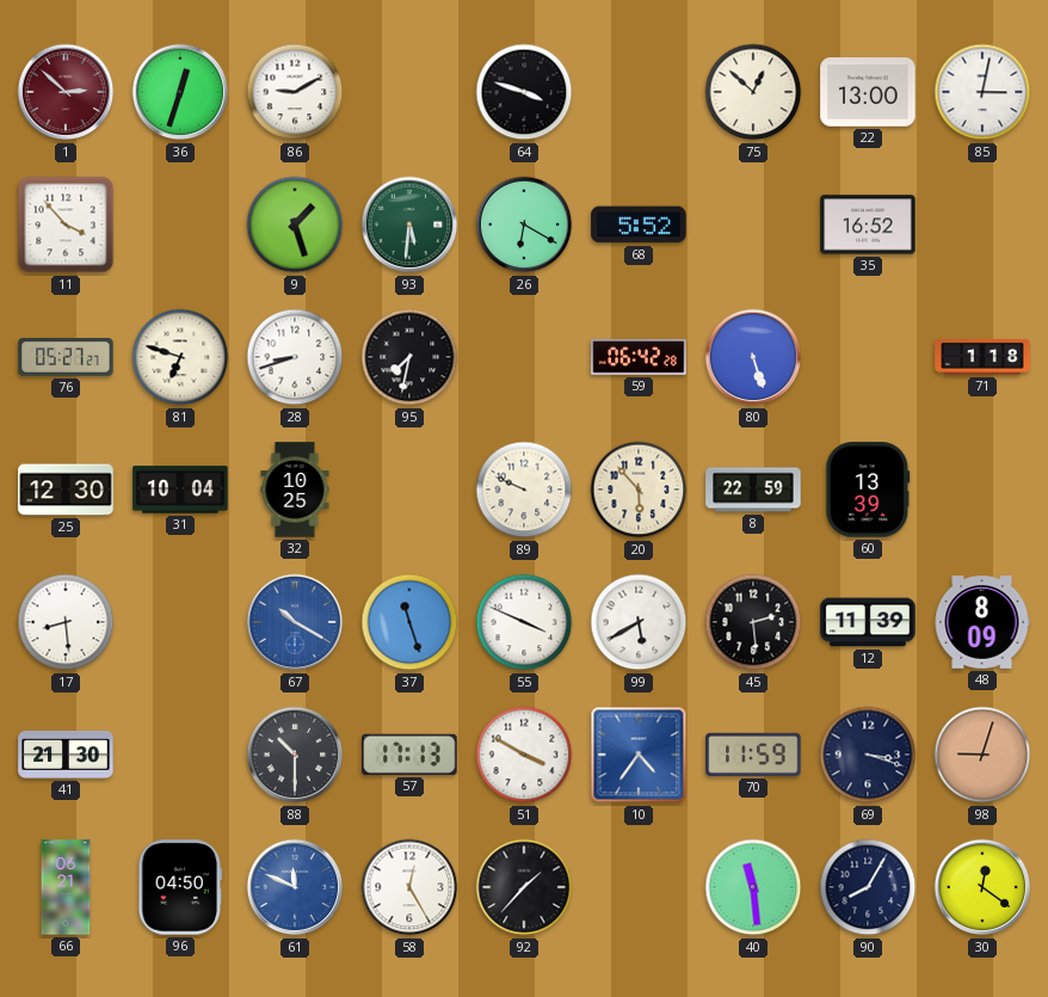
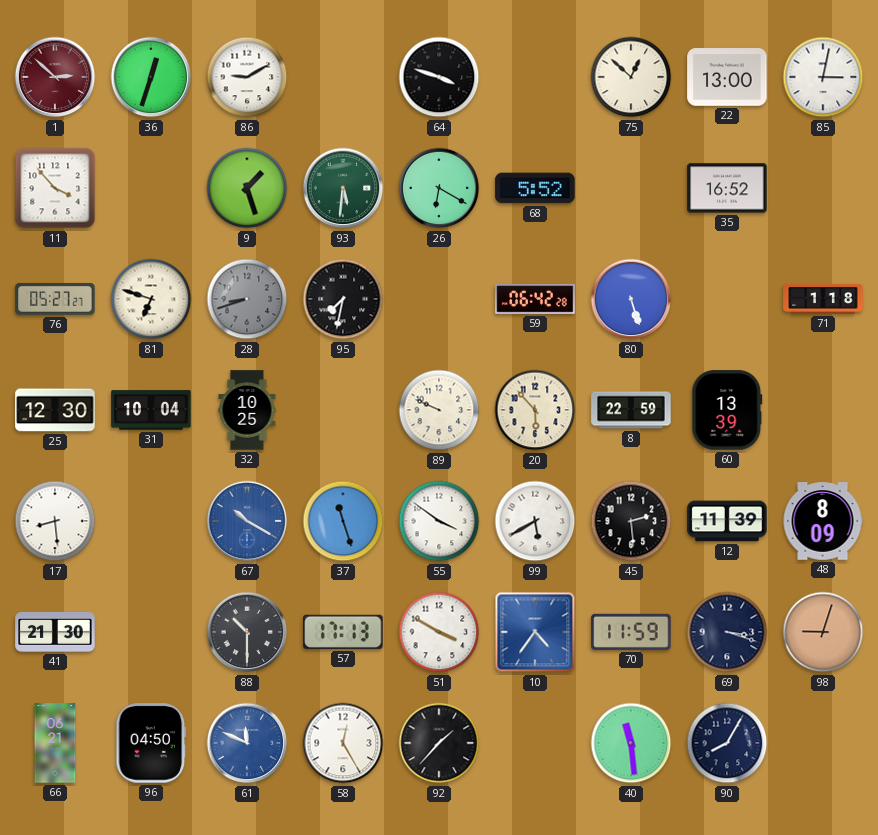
28 dial: white -> grey
55: 3:49 -> 3:51
30: 12:21 -> none
